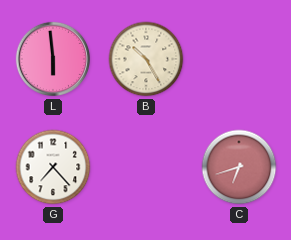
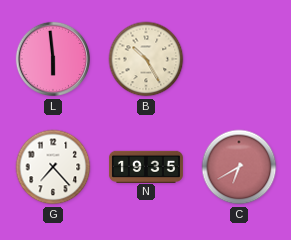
N: none -> 19:35
C: 6:42 -> 6:40
